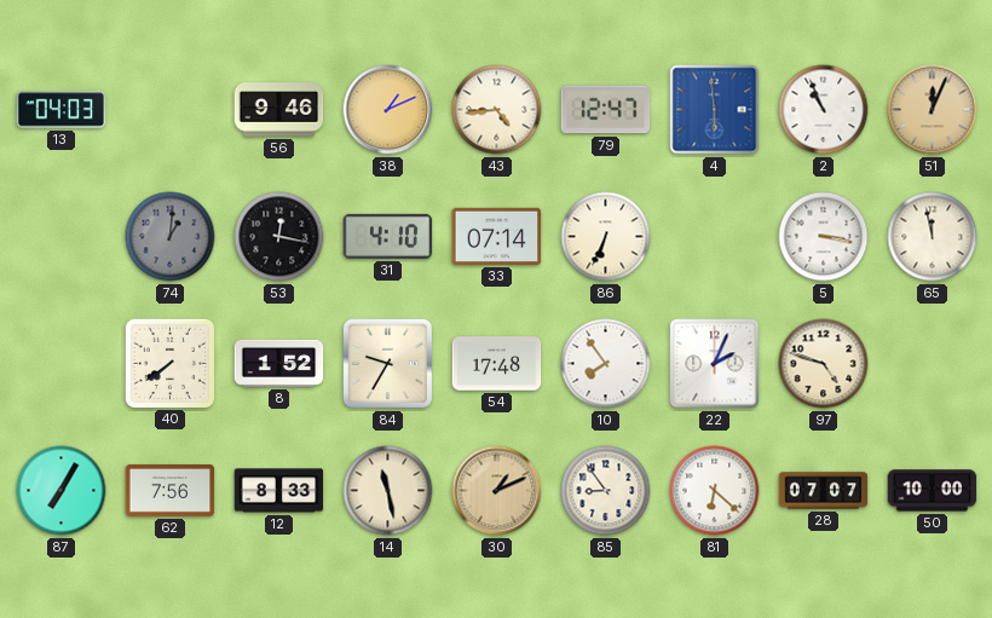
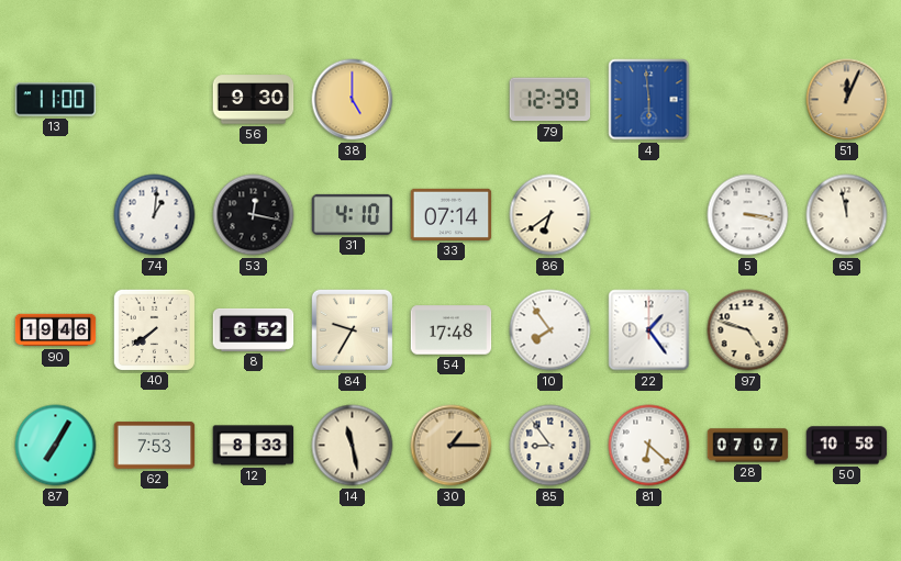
13: 04:03 -> 11:00
56: 9:46 -> 9:30
38: 1:11 -> 5:00
43: 4:44 -> none
79: 12:47 -> 12:39
2: 10:56 -> none
74 dial: grey -> white
86: 6:34 -> 6:39
90: none -> 19:46
8: 1:52 -> 6:52
22: 2:04 -> 1:24
62: 7:56 -> 7:53
30: 1:11 -> 1:15
50: 10:00 -> 10:58
